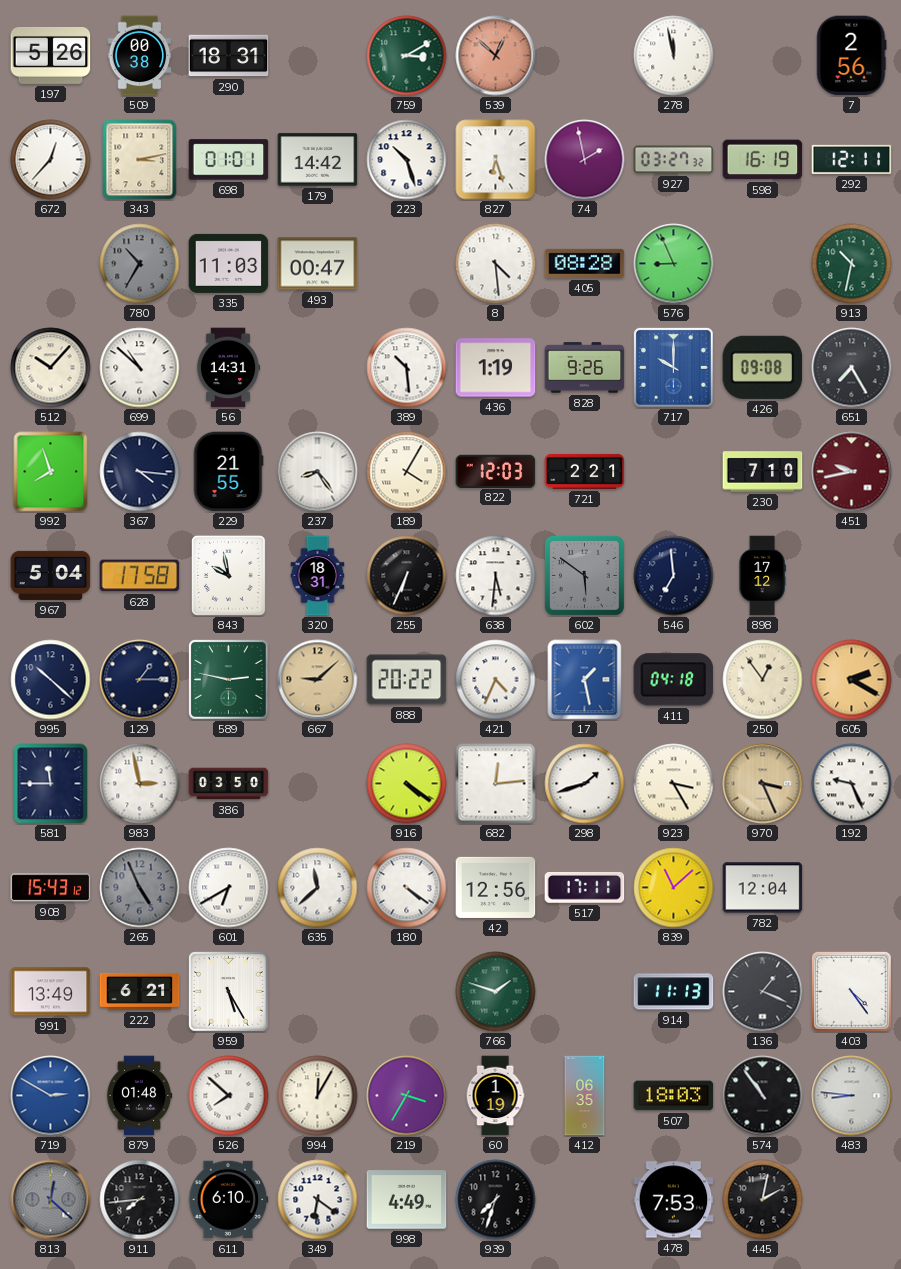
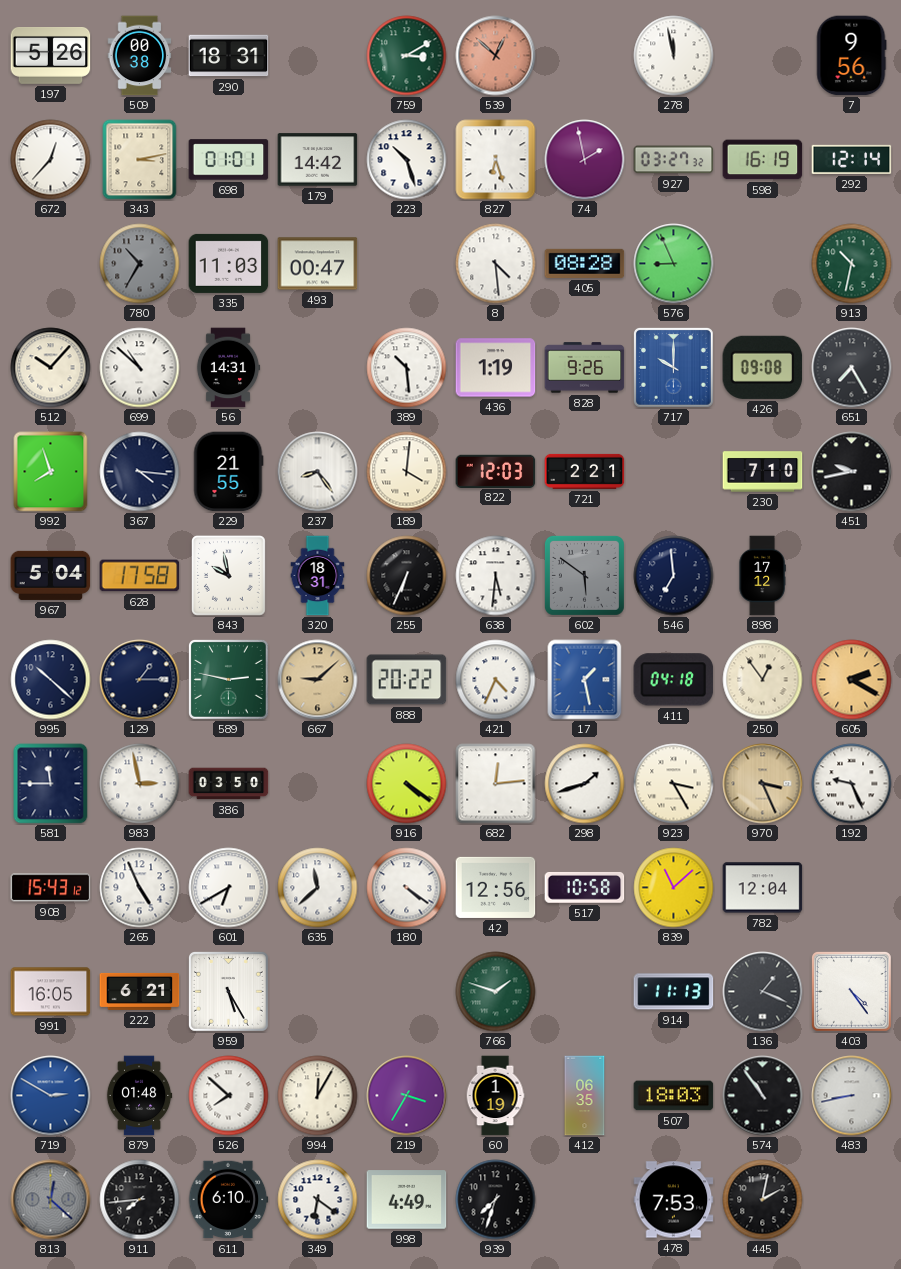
7: 2:56 -> 9:56
292: 12:11 -> 12:14
189: 4:05 -> 4:01
451 dial: burgundy -> black
265 dial: grey -> white
517: 17:11 -> 10:58
991: 13:49 -> 16:05
483: 8:46 -> 8:43
